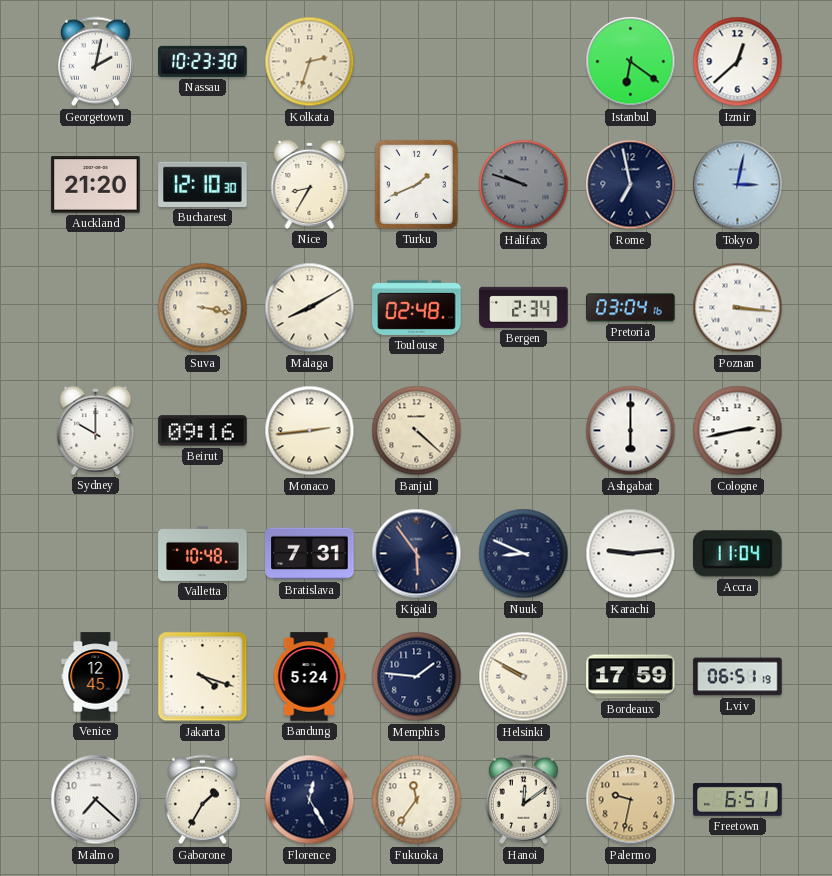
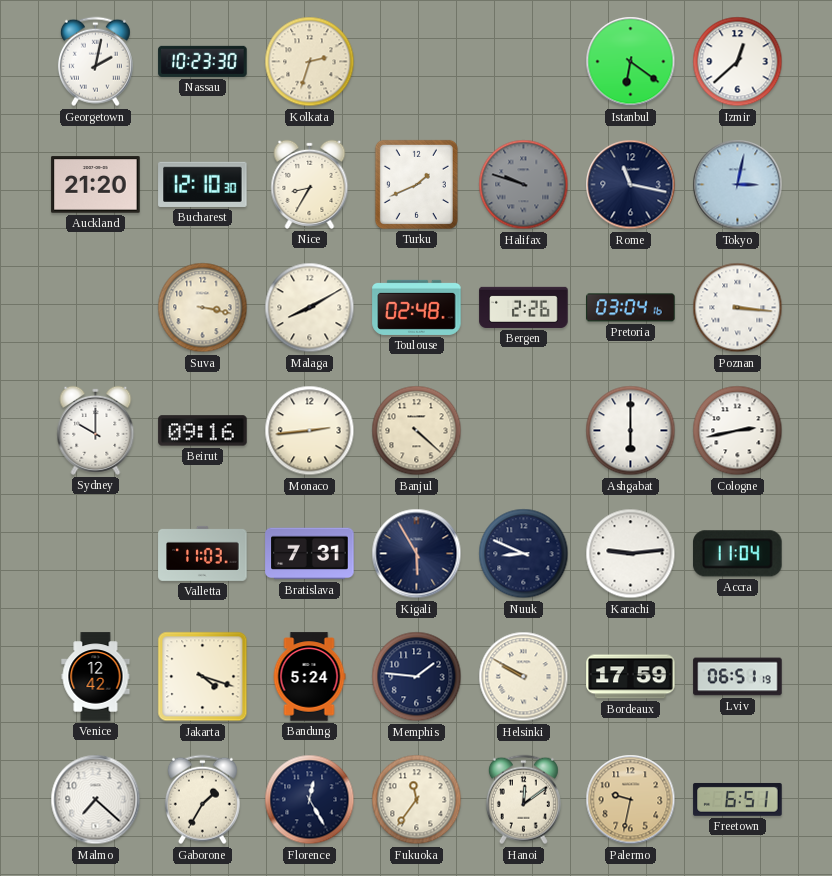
Rome: 6:58 -> 11:17
Bergen: 2:34 -> 2:26
Valletta: 10:48 -> 11:03
Kigali: 5:54 -> 5:55
Venice: 12:45 -> 12:42
